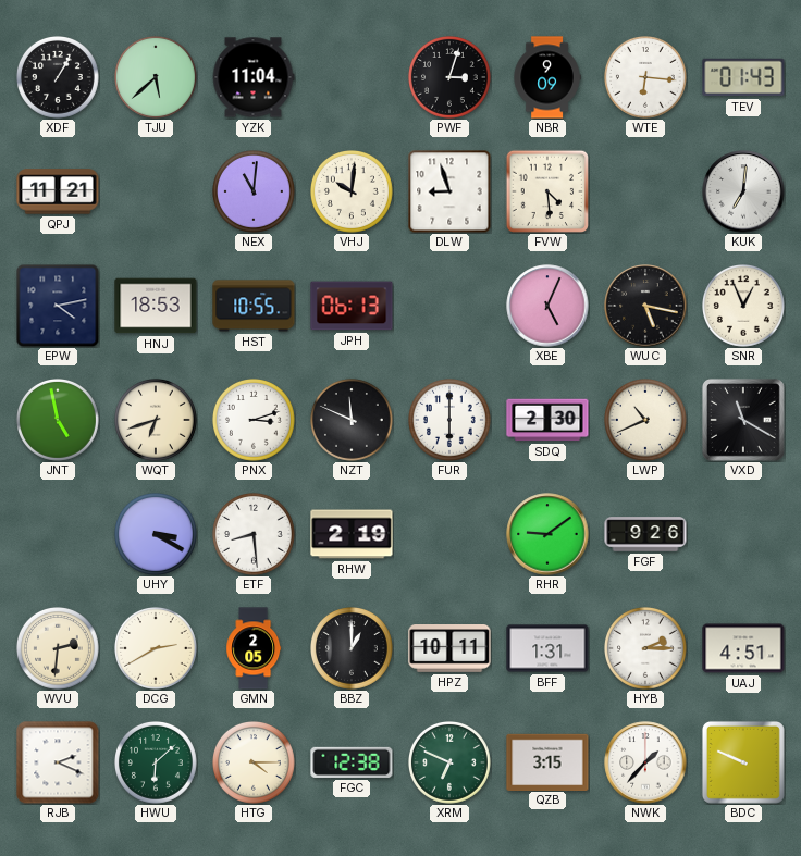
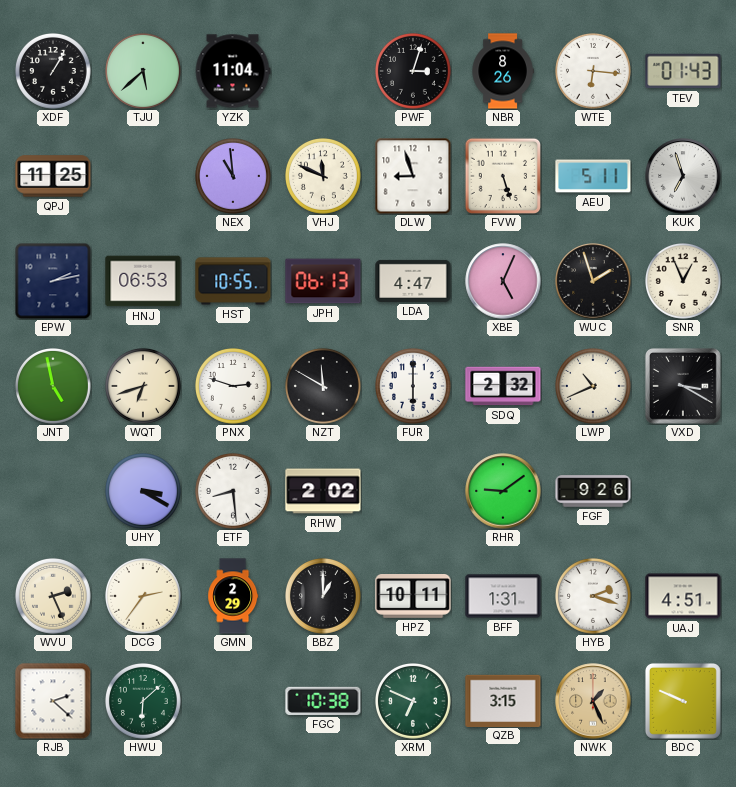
NBR: 9:09 -> 8:26
QPJ: 11:21 -> 11:25
NEX: 11:01 -> 10:59
VHJ: 10:01 -> 11:49
FVW: 4:29 -> 5:27
AEU: none -> 5:11
KUK: 7:01 -> 6:57
EPW: 4:13 -> 2:13
HNJ: 18:53 -> 06:53
LDA: none -> 4:47
WUC: 5:17 -> 1:57
PNX: 3:12 -> 2:48
NZT: 11:49 -> 11:50
SDQ: 2:30 -> 2:32
VXD: 11:20 -> 3:20
RHW: 2:19 -> 2:02
WVU: 2:31 -> 2:26
DCG: 2:40 -> 2:36
GMN: 2:05 -> 2:29
HYB: 2:15 -> 2:18
RJB: 2:19 -> 2:22
HTG: 4:15 -> none
FGC: 12:38 -> 10:38
NWK: 1:37 -> 1:26
NWK dial: white -> champagne
